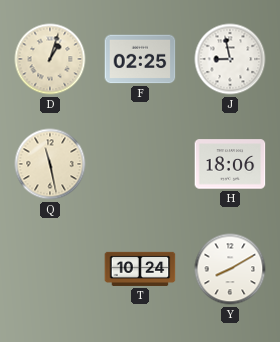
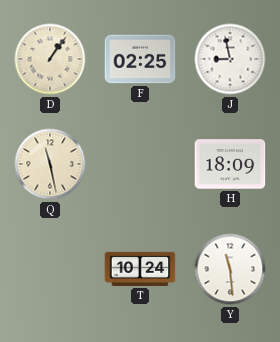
D: 1:03 -> 1:06
H: 18:06 -> 18:09
Y: 8:10 -> 11:29
